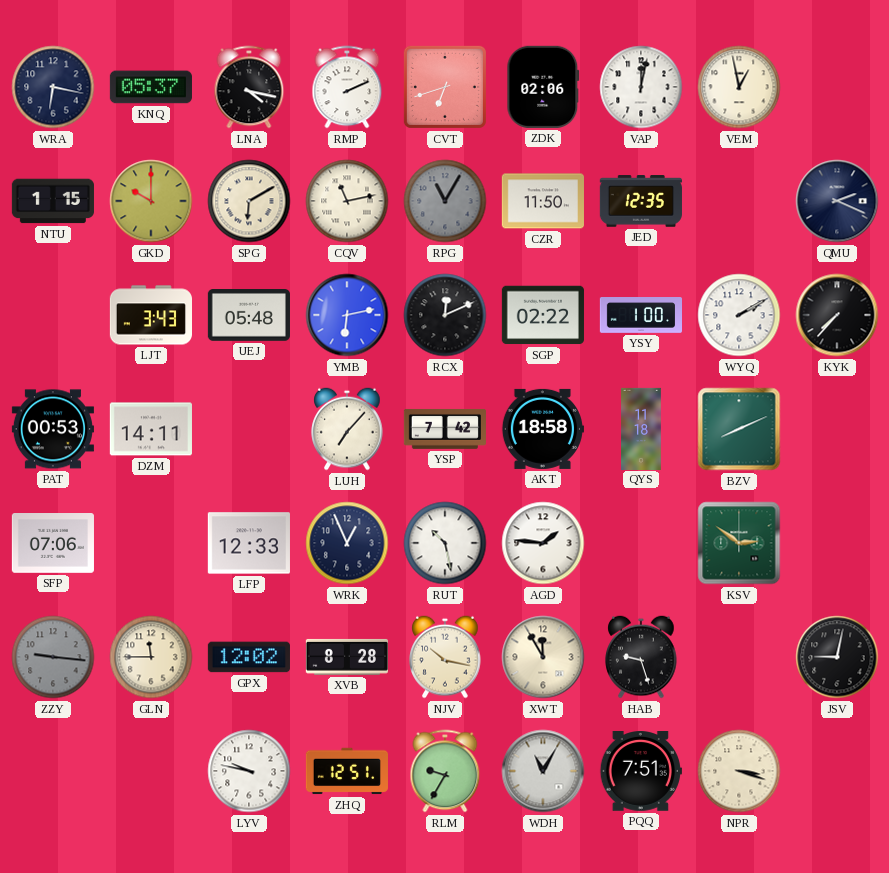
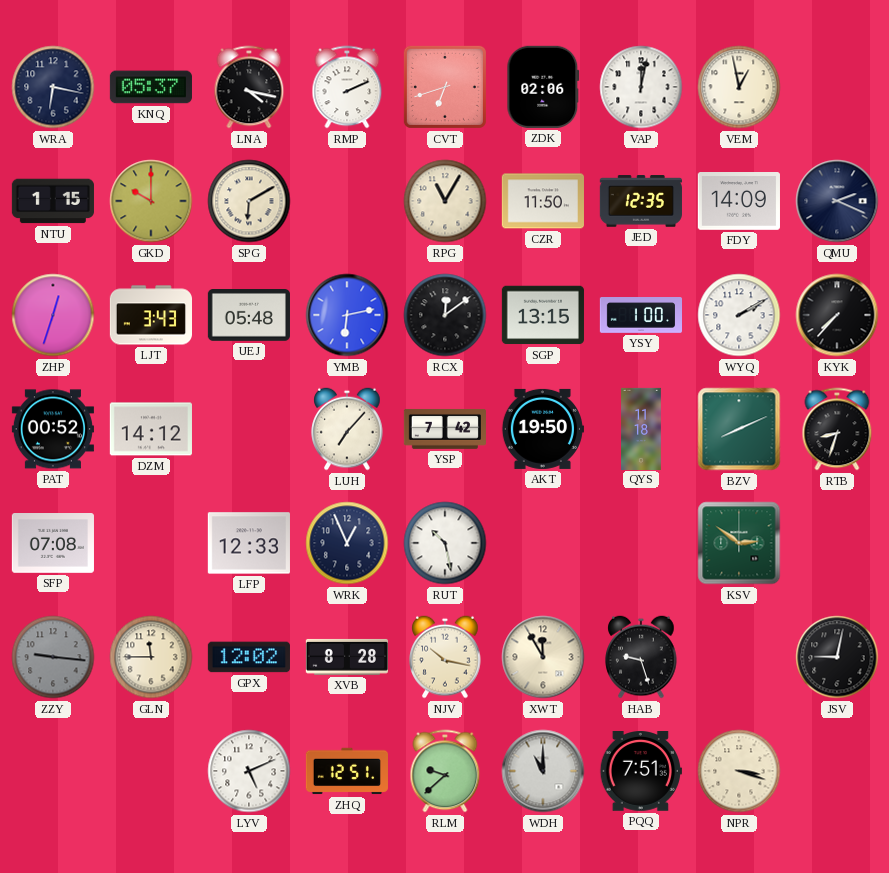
CQV: 11:13 -> none
RPG dial: grey -> cream
FDY: none -> 14:09
ZHP: none -> 12:33
RCX: 12:11 -> 12:09
SGP: 02:22 -> 13:15
PAT: 00:53 -> 00:52
DZM: 14:11 -> 14:12
AKT: 18:58 -> 19:50
RTB: none -> 8:33
SFP: 07:06 -> 07:08
AGD: 1:46 -> none
LYV: 9:47 -> 5:11
RLM: 9:35 -> 9:38
WDH: 11:05 -> 11:00
